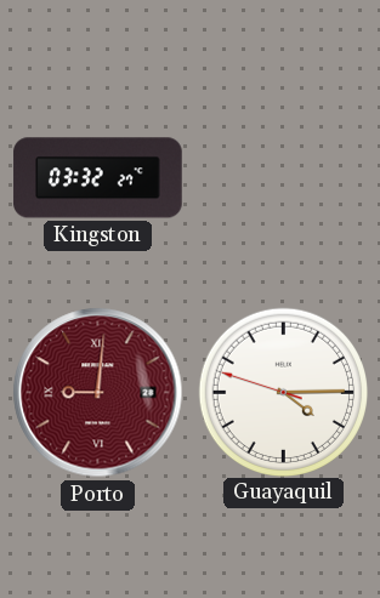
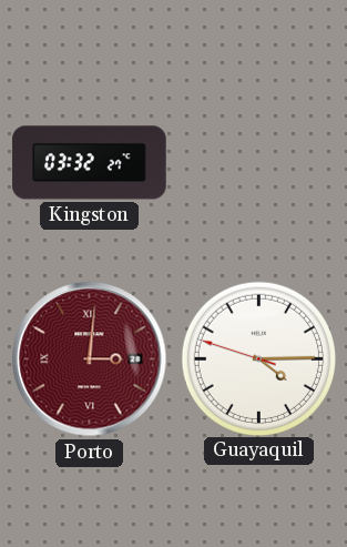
Porto: 9:01 -> 3:01
